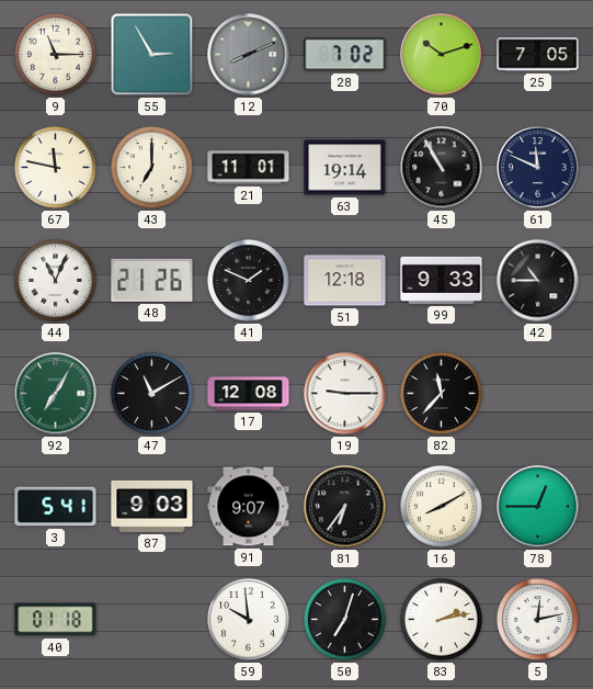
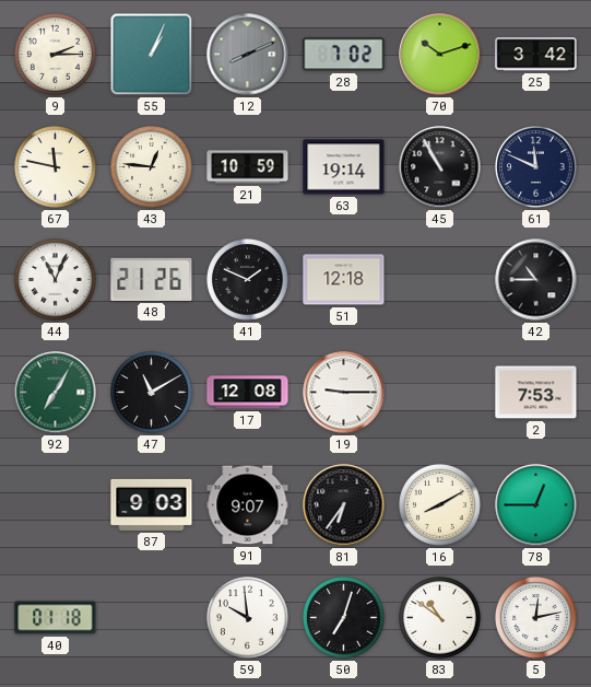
9: 11:15 -> 2:15
55: 2:55 -> 1:04
25: 7:05 -> 3:42
43: 7:00 -> 12:46
21: 11:01 -> 10:59
99: 9:33 -> none
82: 11:37 -> none
2: none -> 7:53
3: 5:41 -> none
83: 2:13 -> 10:51
